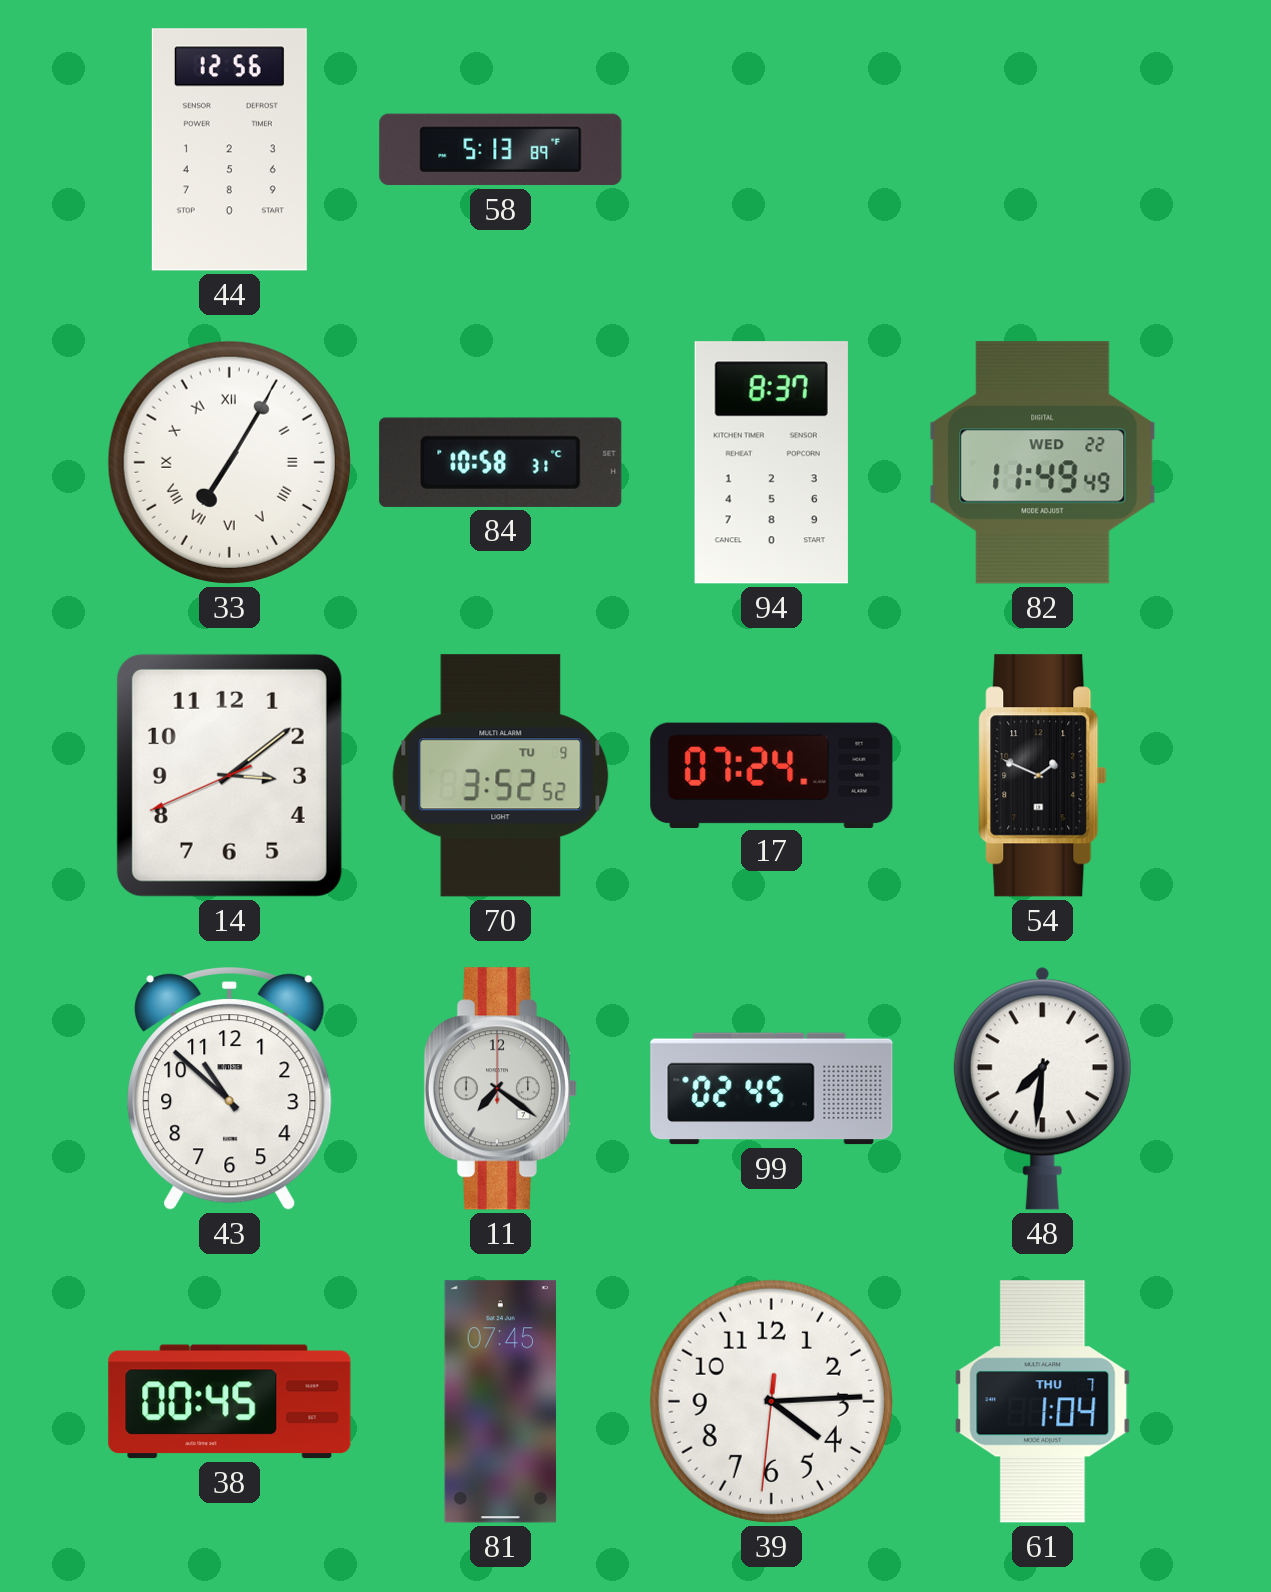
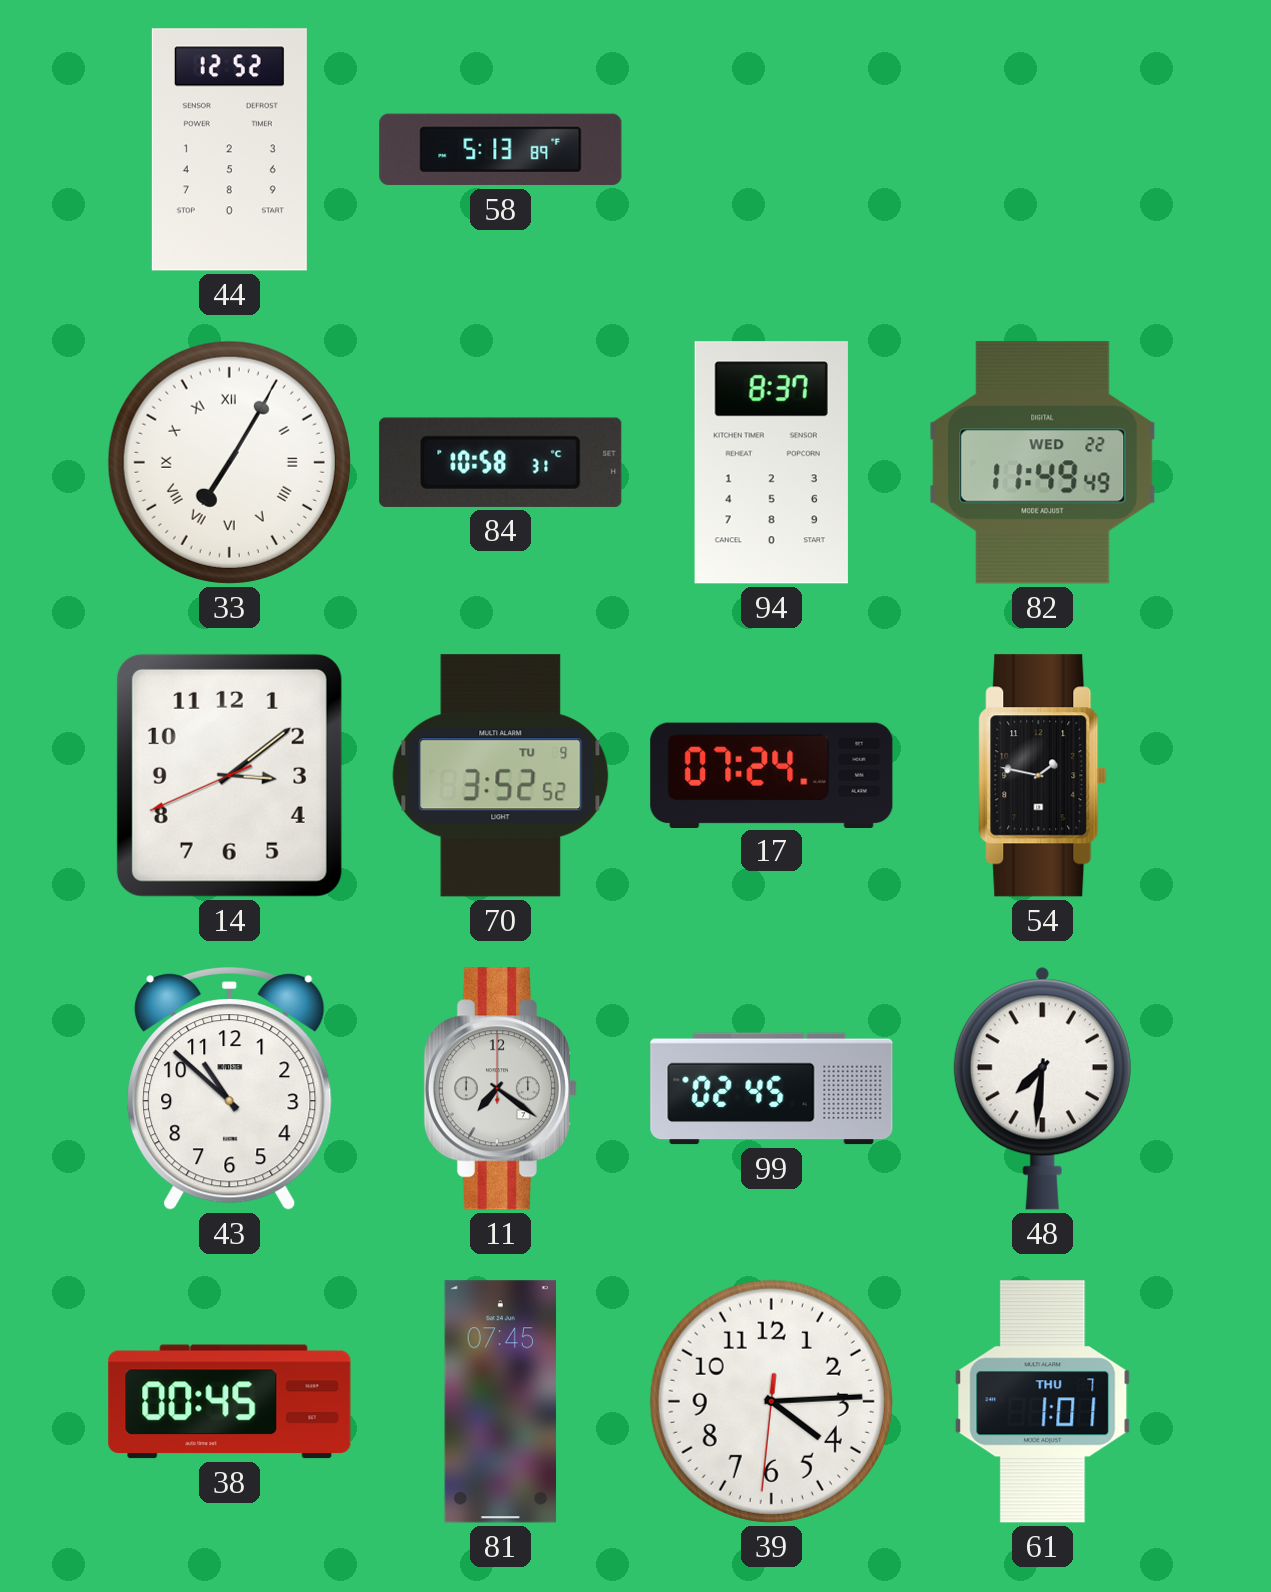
44: 12:56 -> 12:52
54: 1:49 -> 1:47
61: 1:04 -> 1:01
